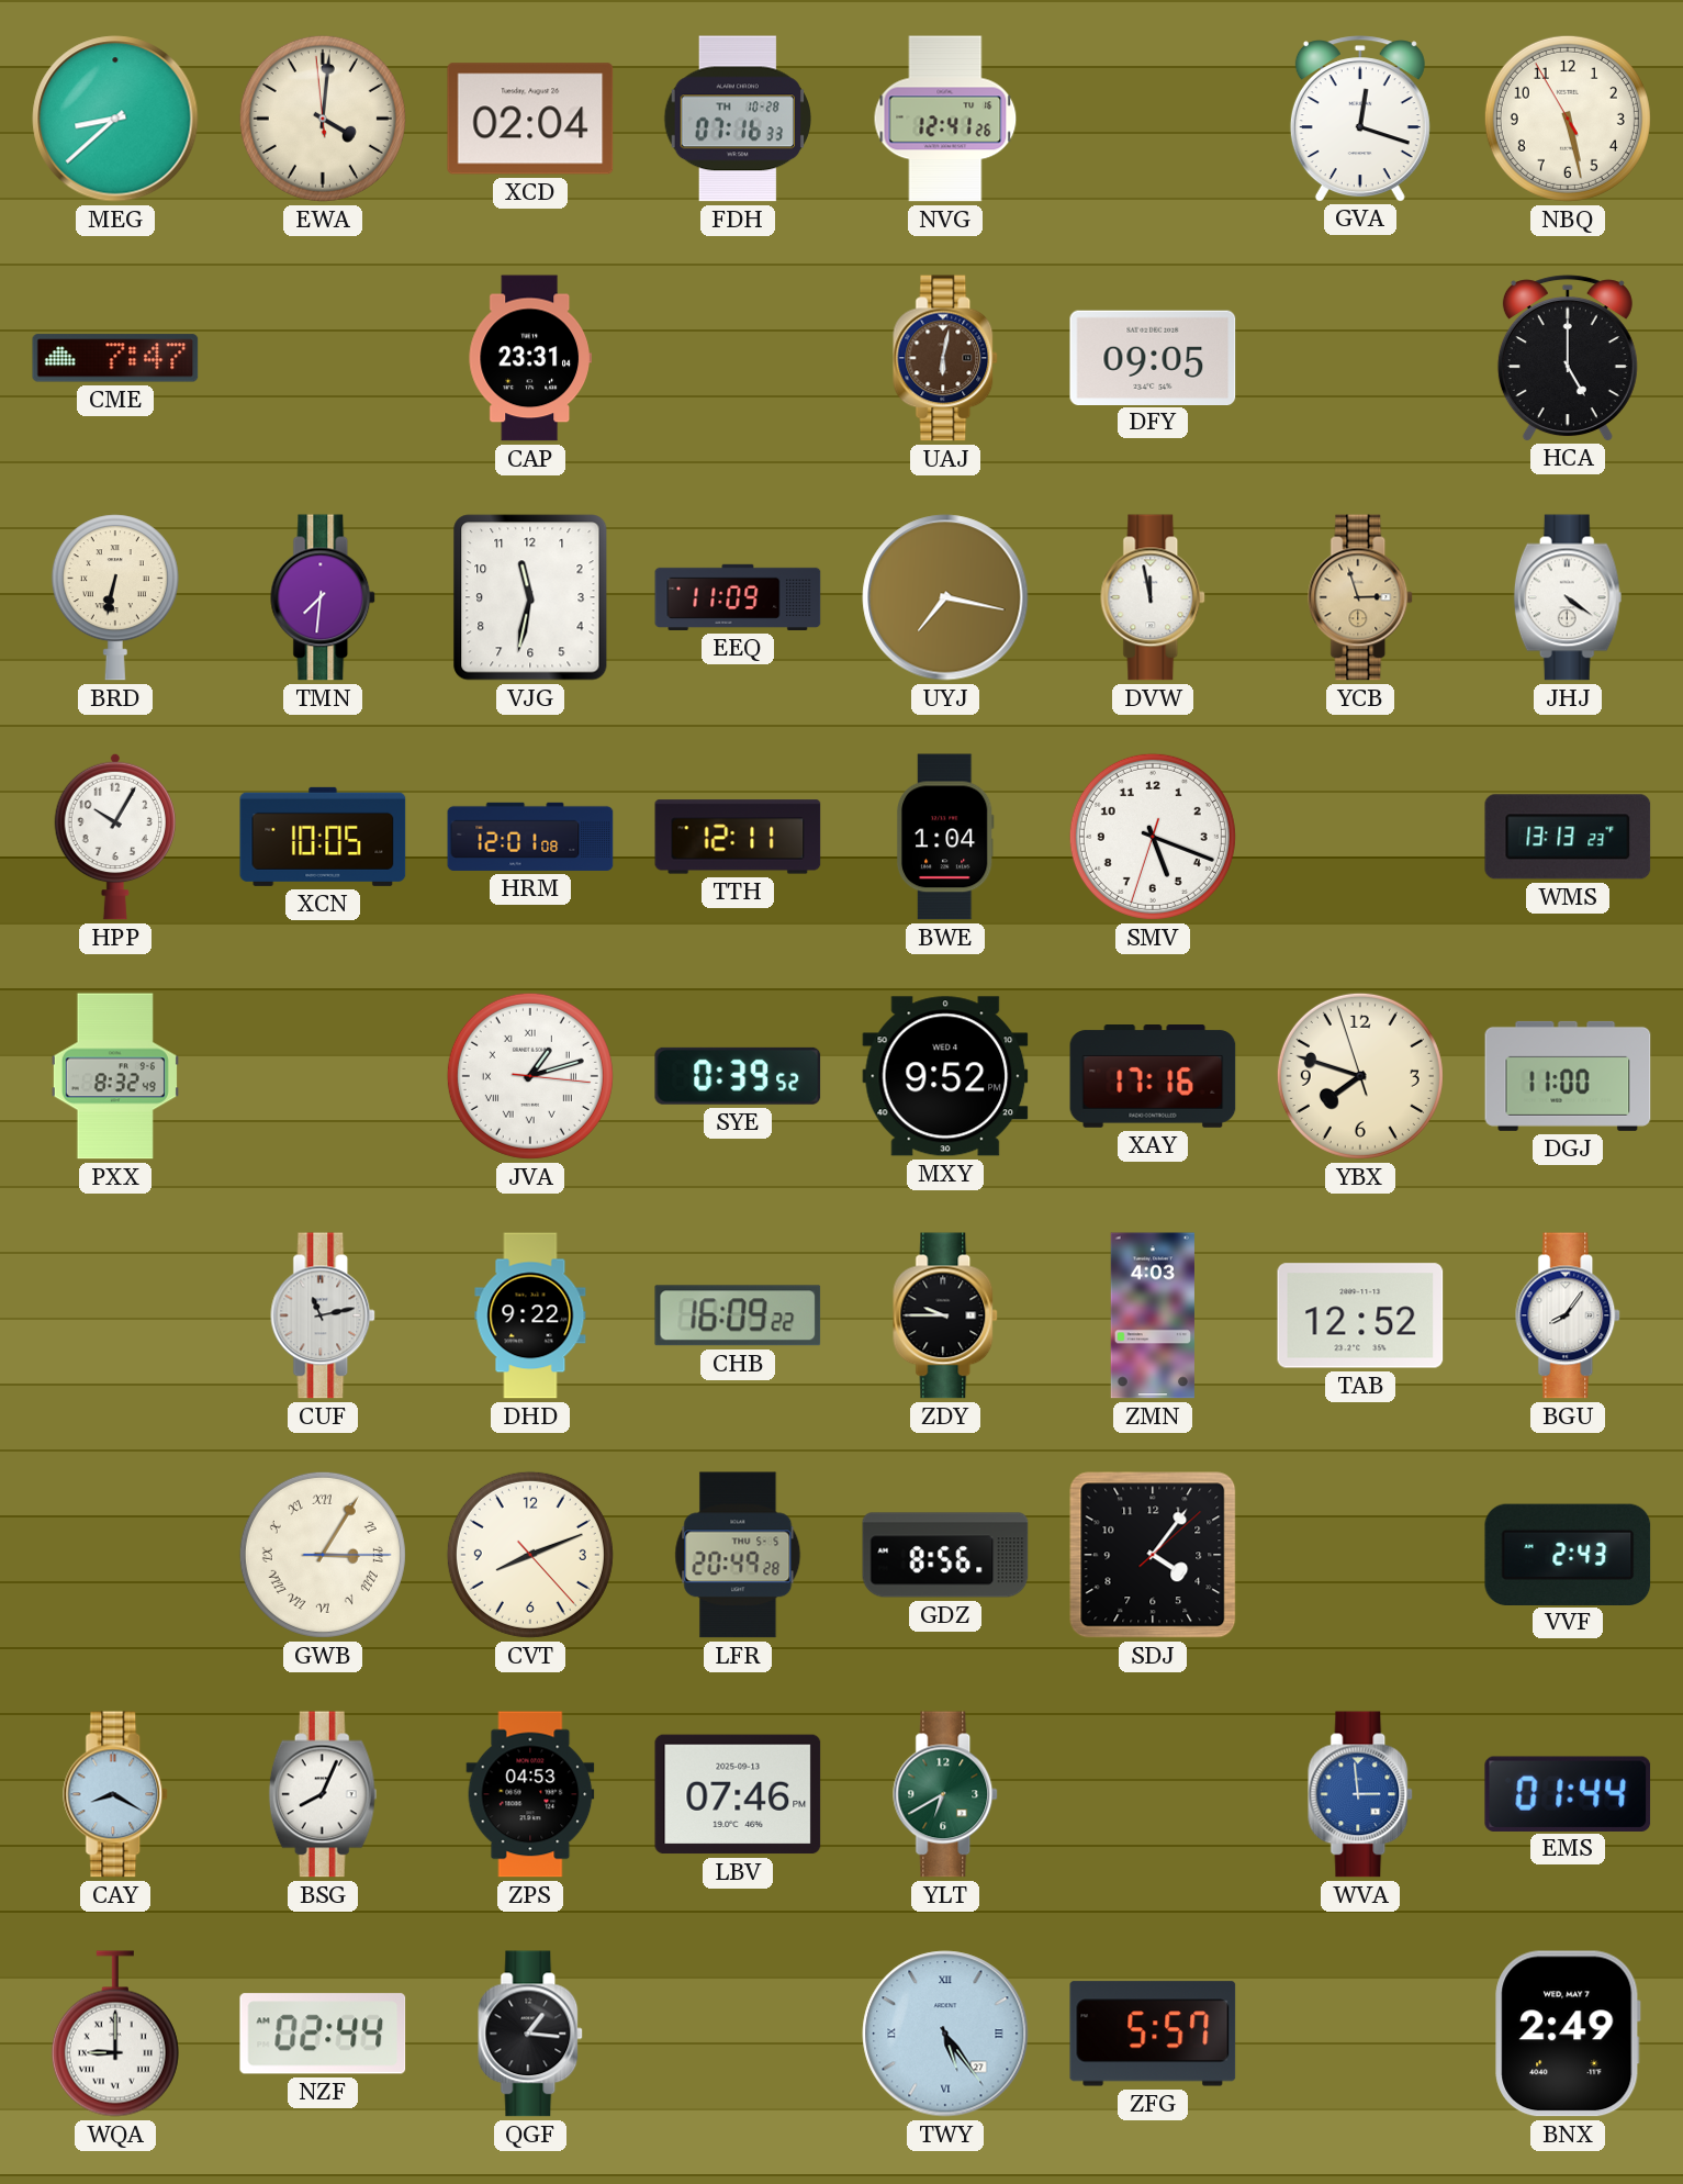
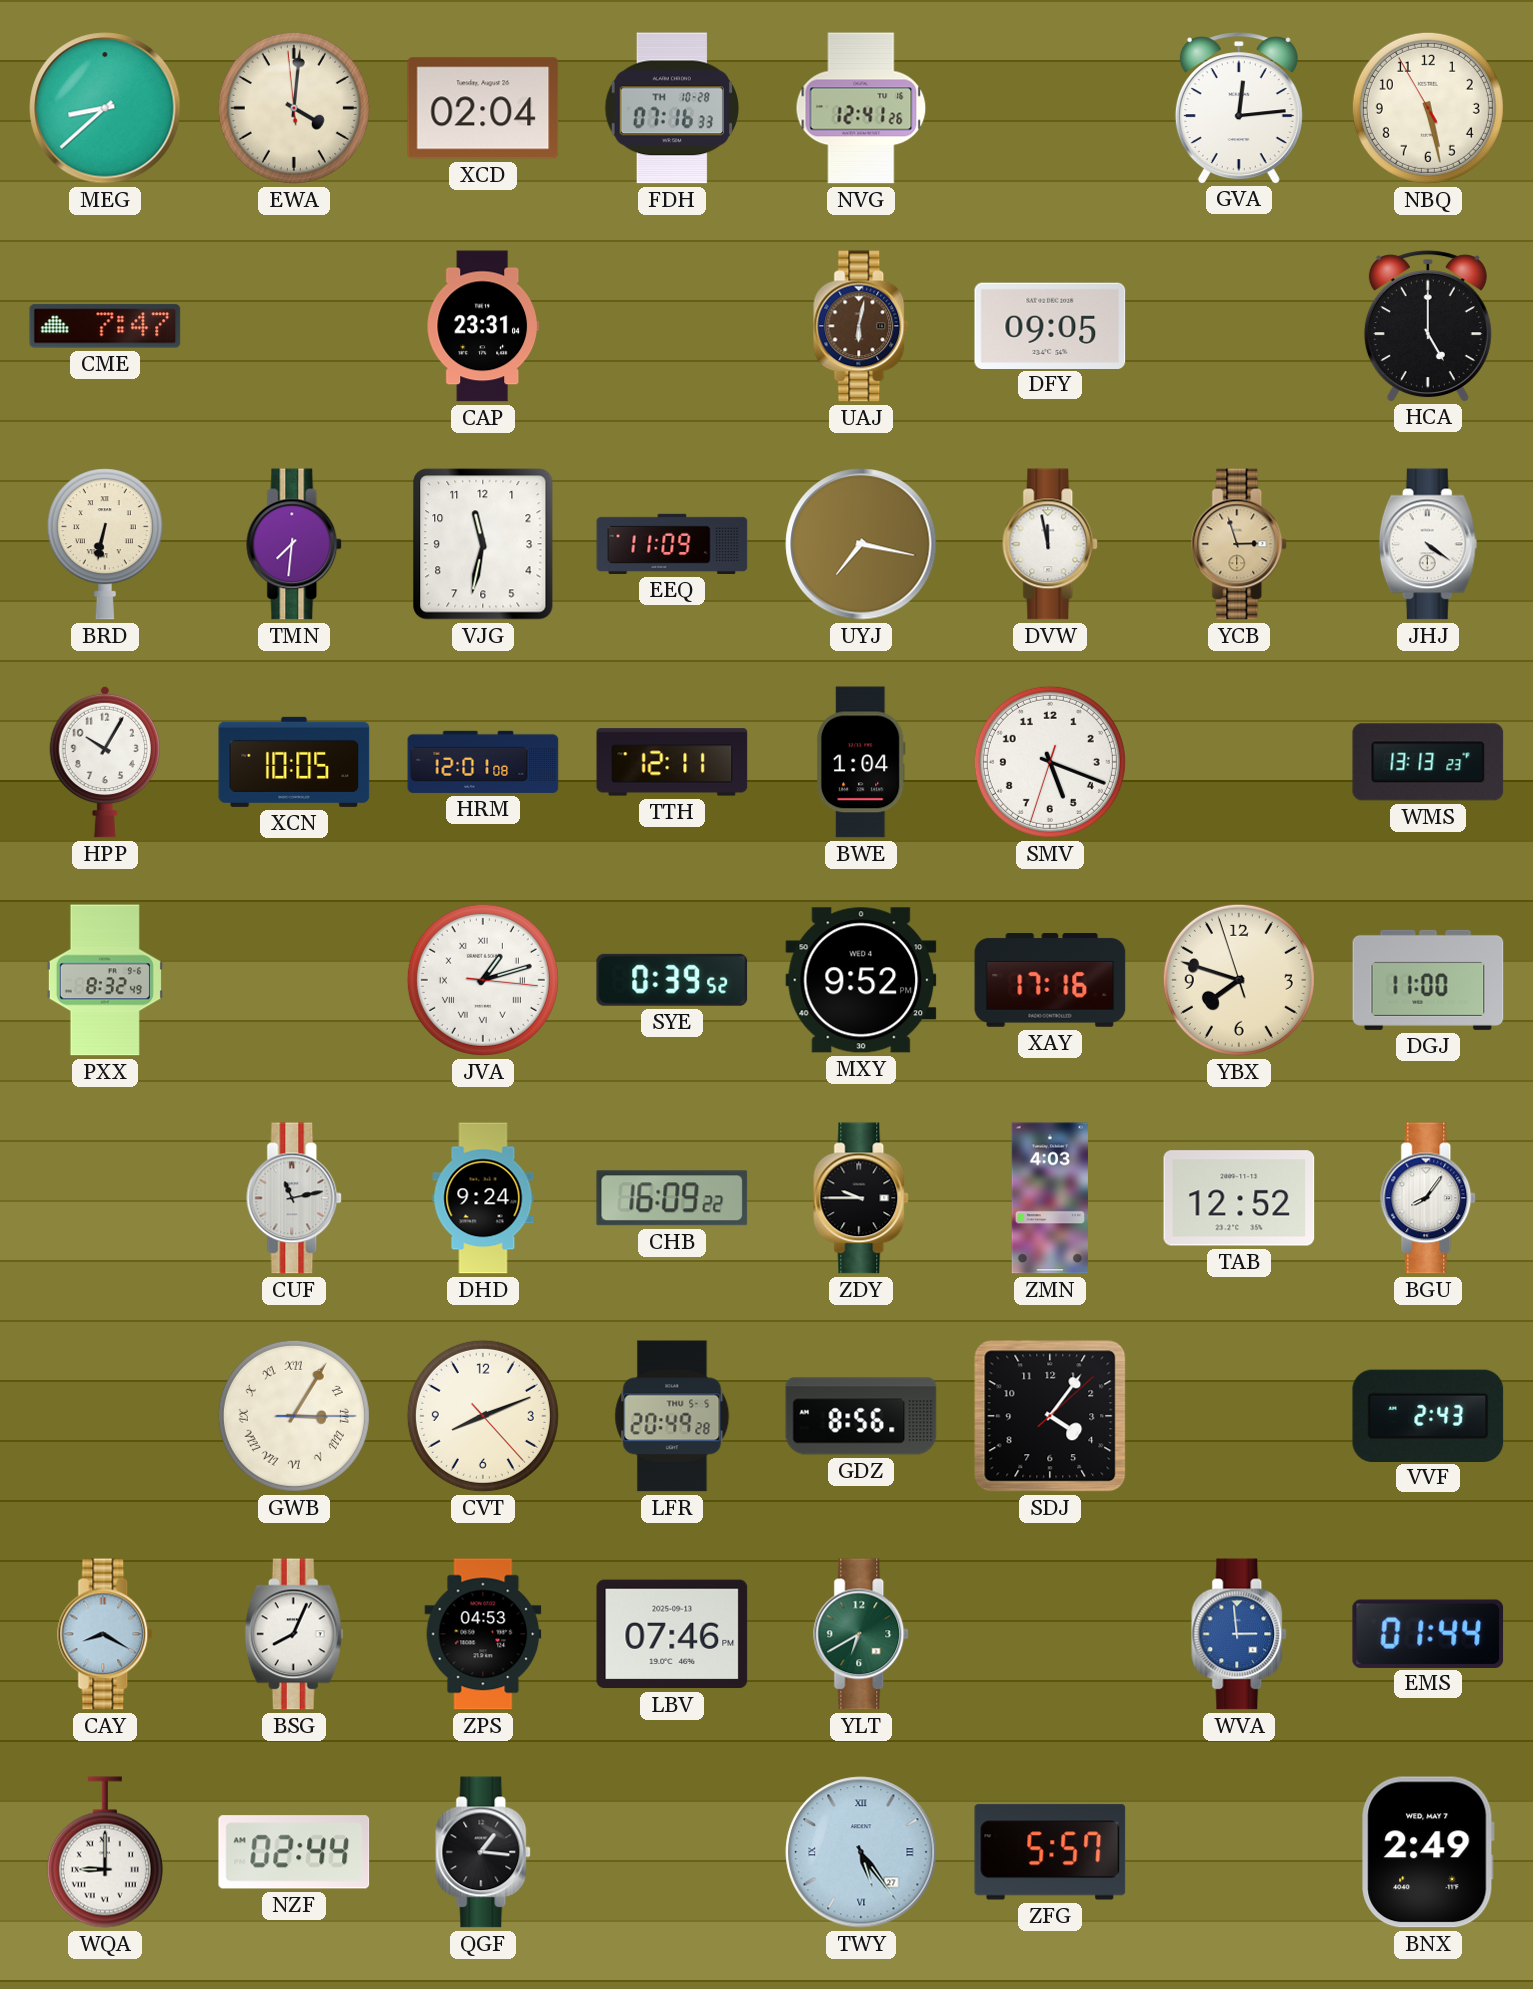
GVA: 12:18 -> 12:14
DHD: 9:22 -> 9:24
